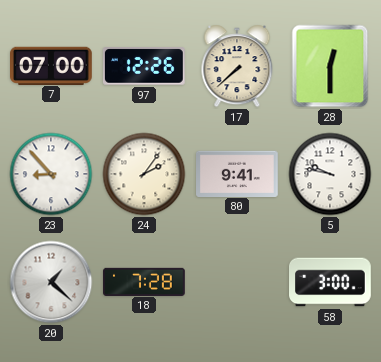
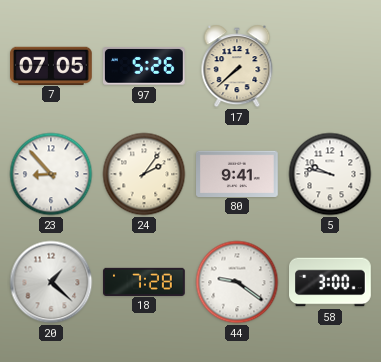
7: 07:00 -> 07:05
97: 12:26 -> 5:26
28: 12:30 -> none
44: none -> 9:21
